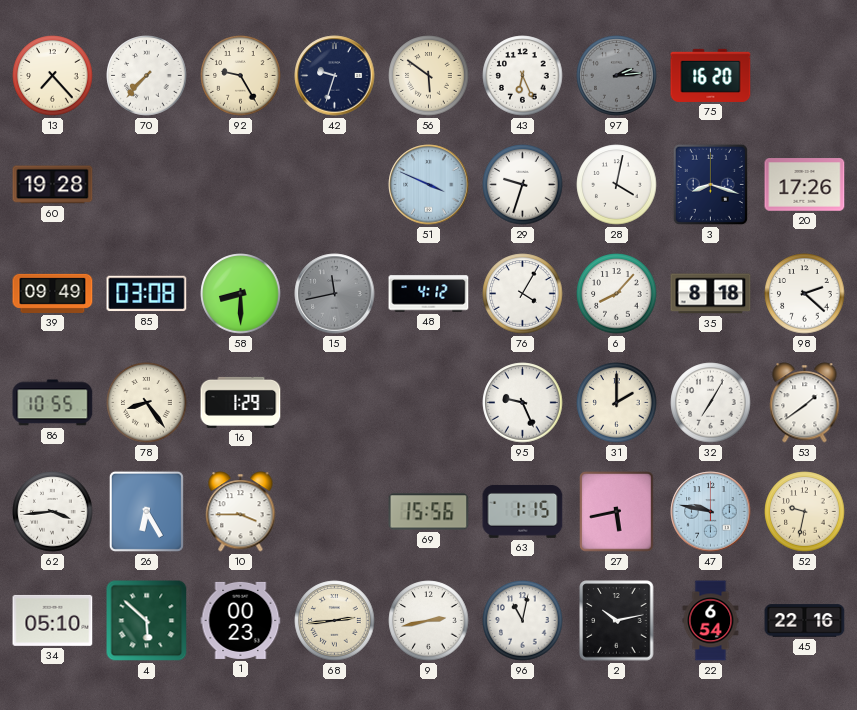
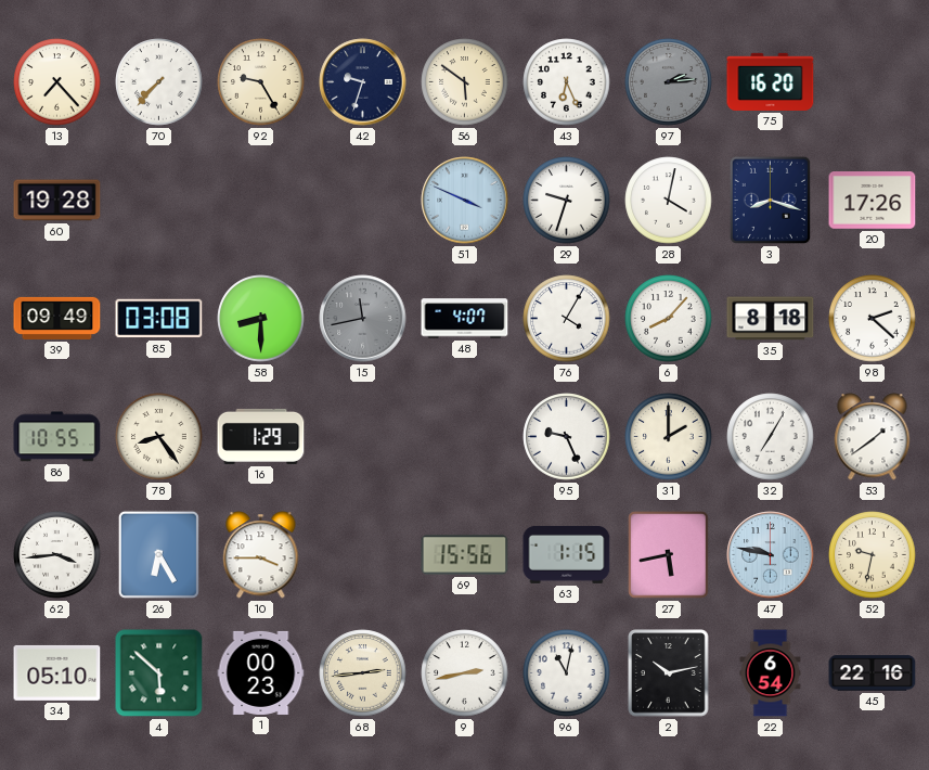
48: 4:12 -> 4:07
